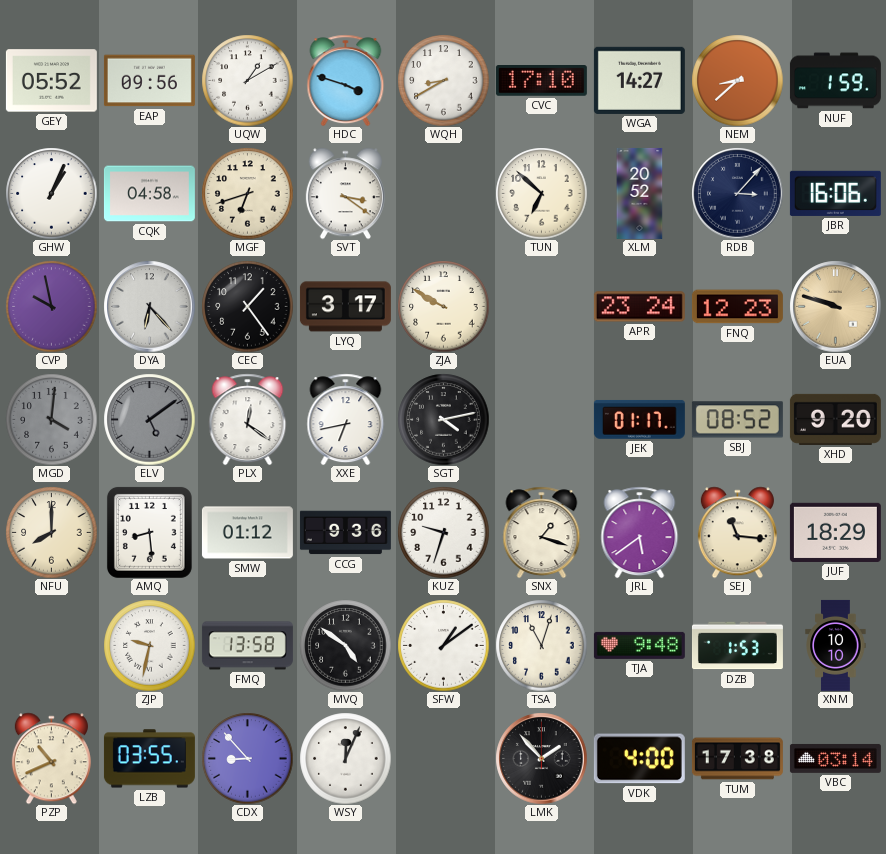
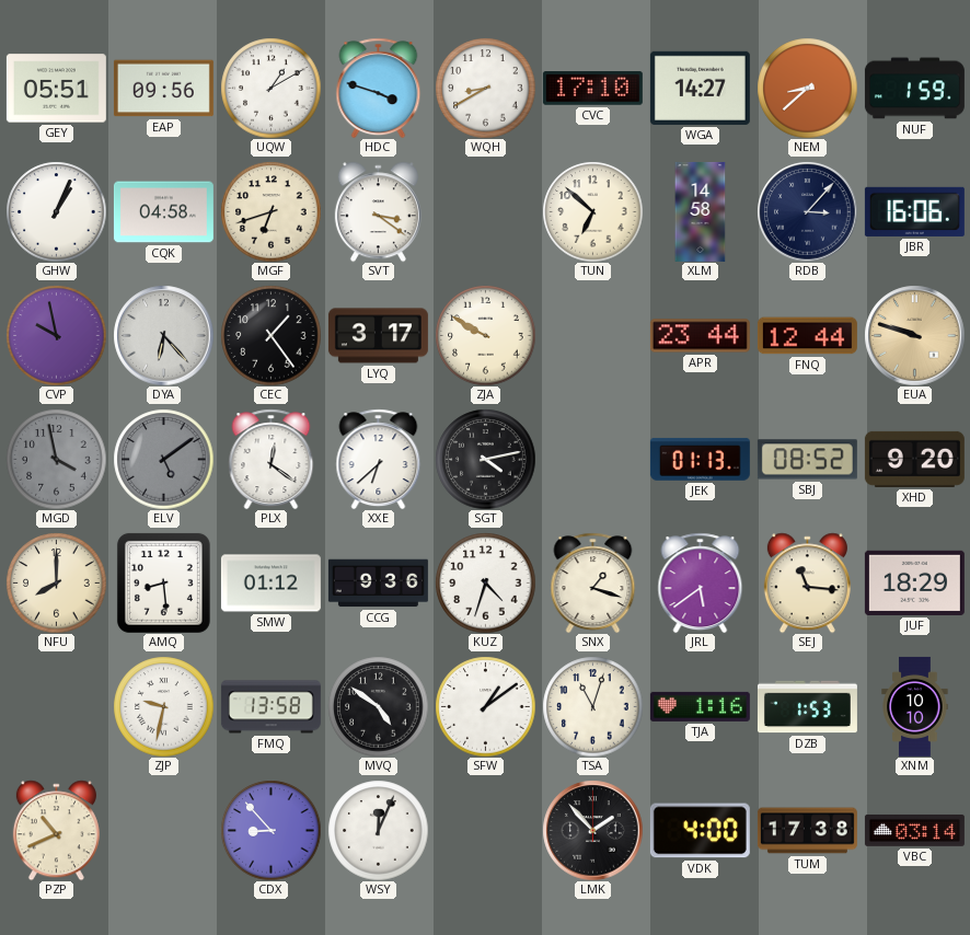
GEY: 05:52 -> 05:51
XLM: 20:52 -> 14:58
APR: 23:24 -> 23:44
FNQ: 12:23 -> 12:44
MGD: 4:01 -> 3:58
XXE: 6:43 -> 6:38
JEK: 01:17 -> 01:13
KUZ: 9:33 -> 4:33
TJA: 9:48 -> 1:16
LZB: 03:55 -> none
